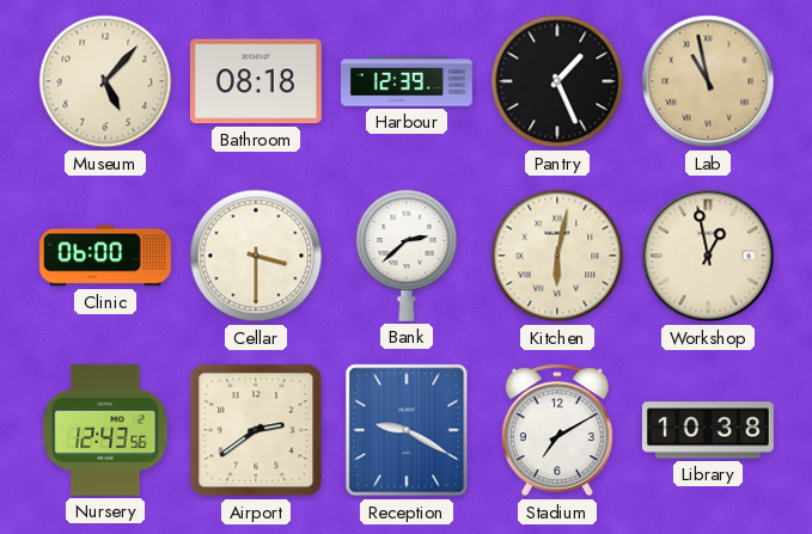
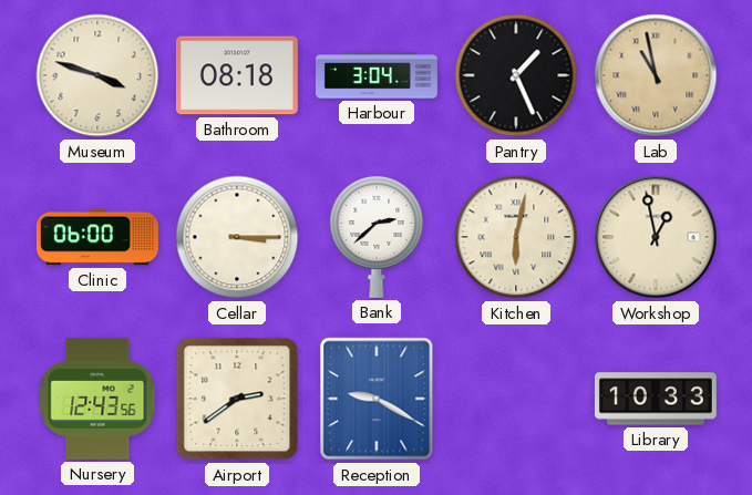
Museum: 5:07 -> 3:48
Harbour: 12:39 -> 3:04
Cellar: 3:30 -> 3:15
Stadium: 7:10 -> none
Library: 10:38 -> 10:33
